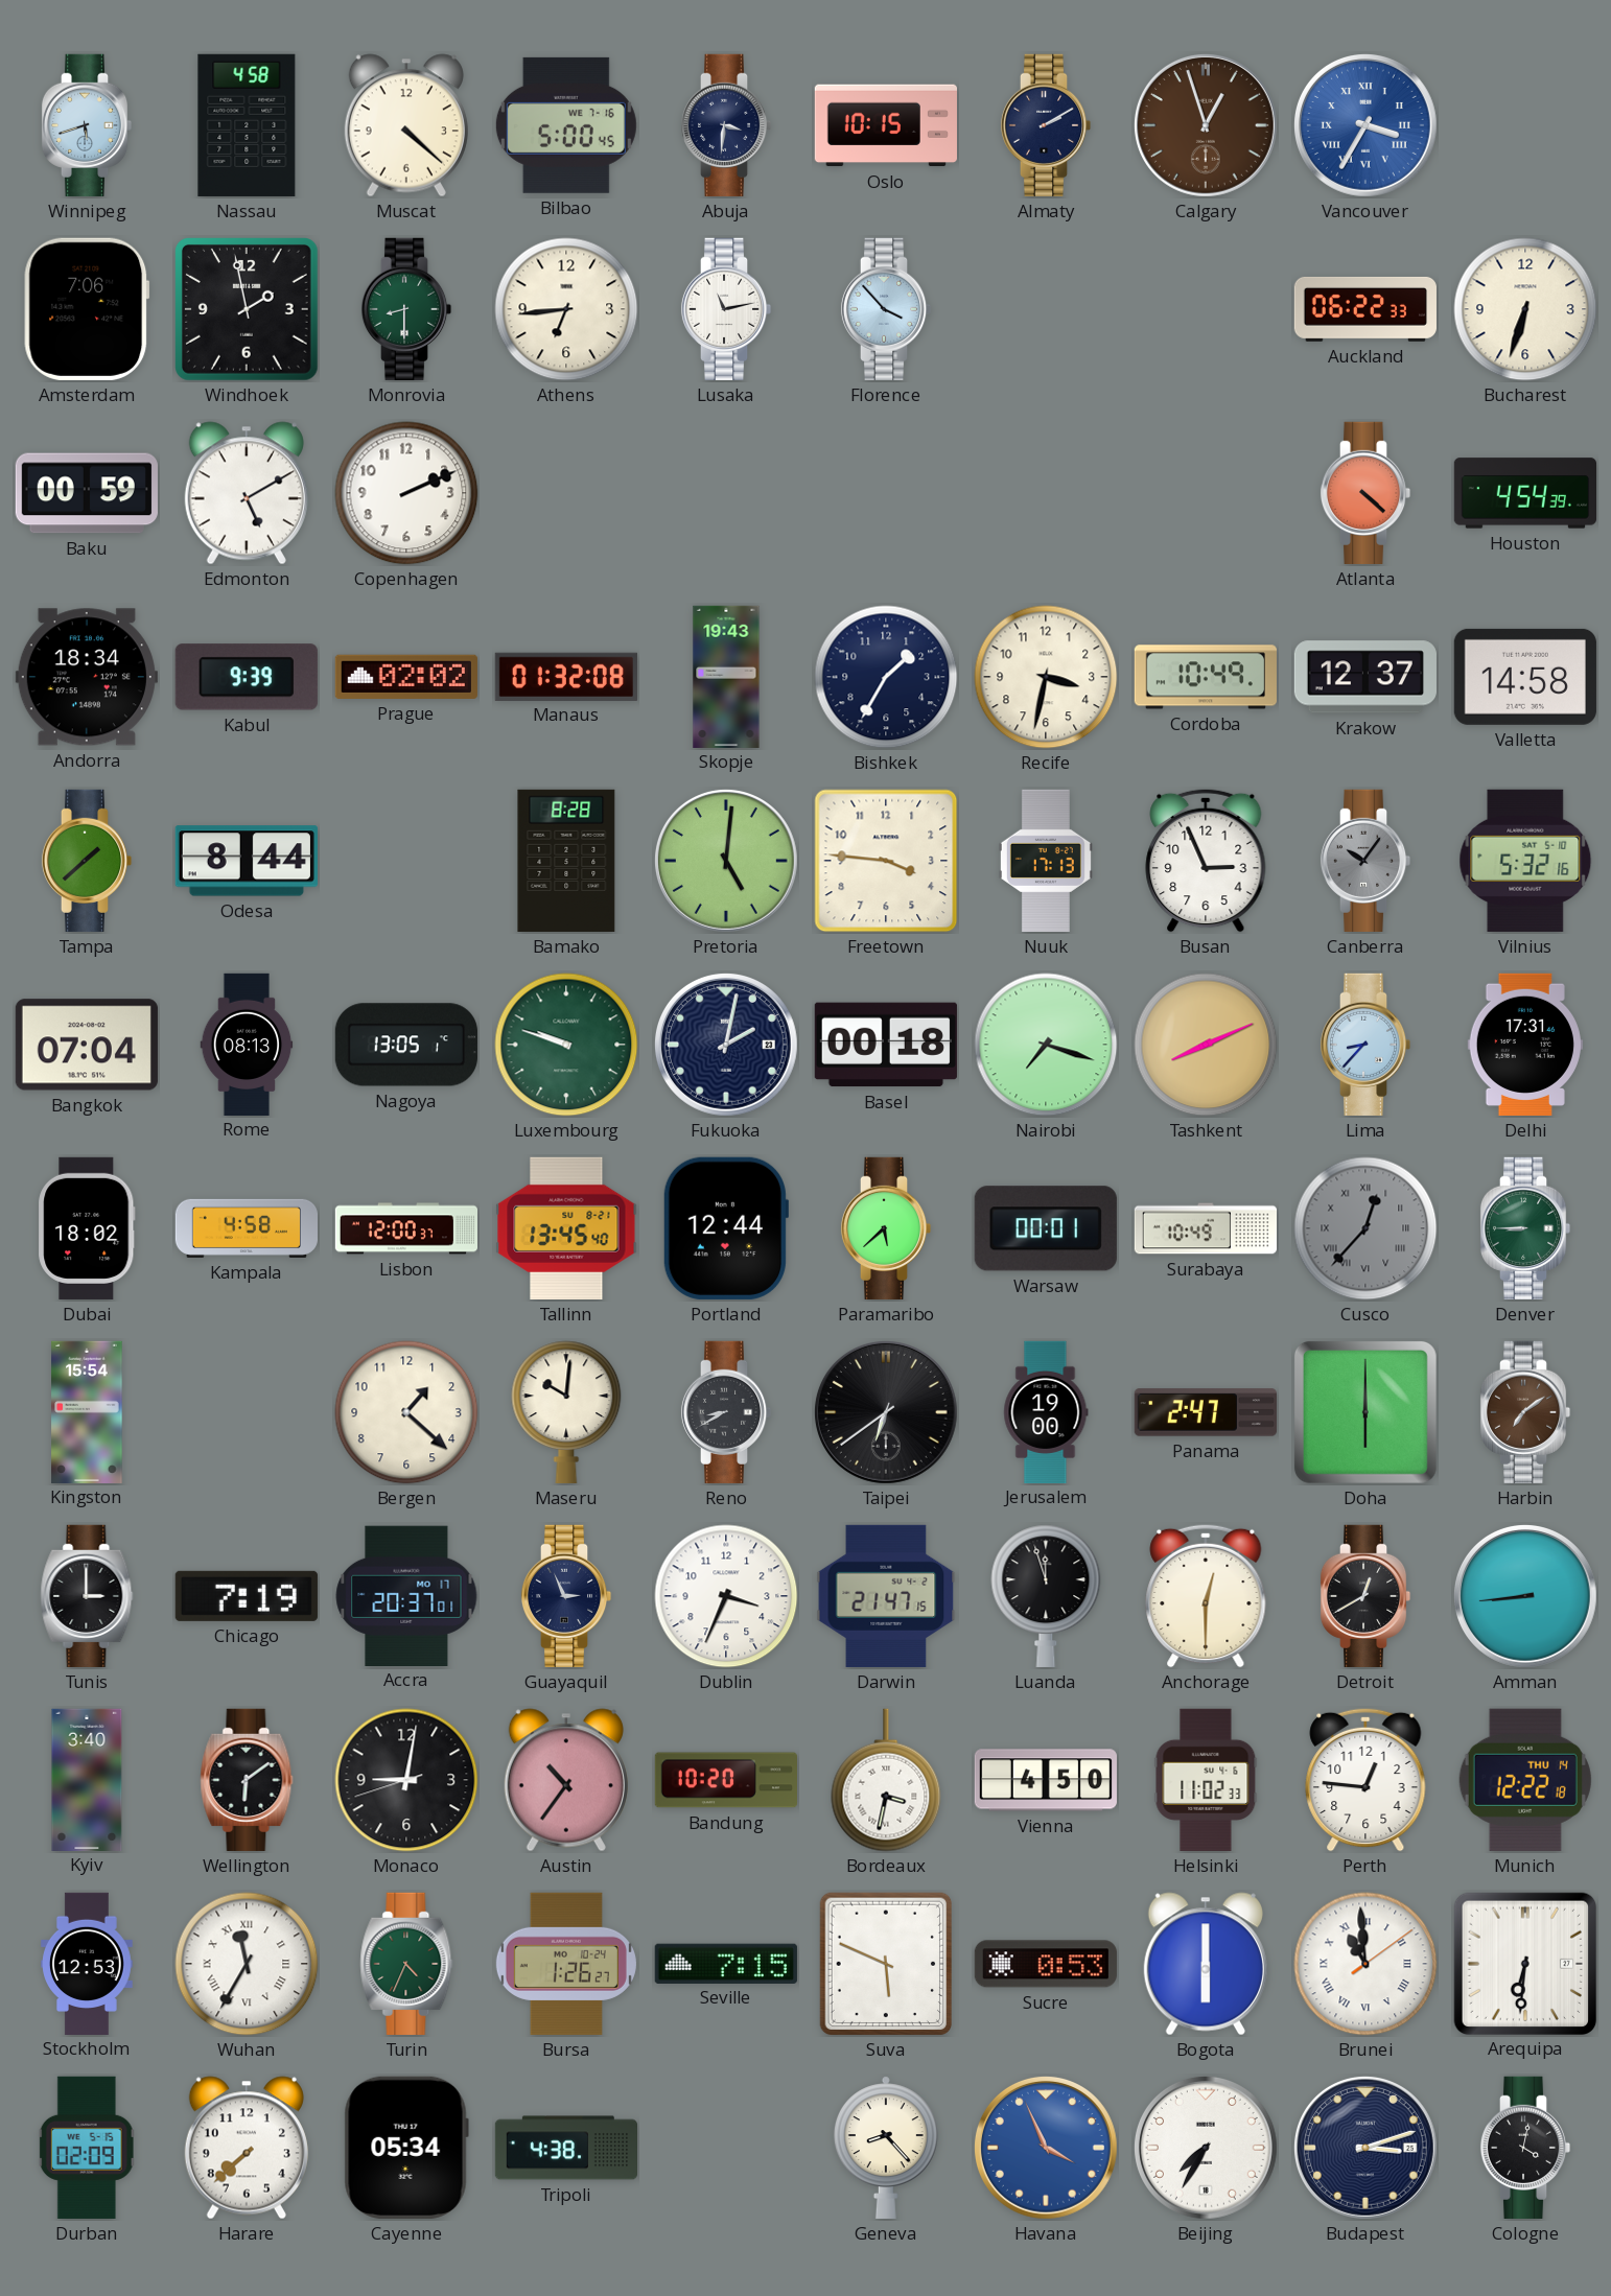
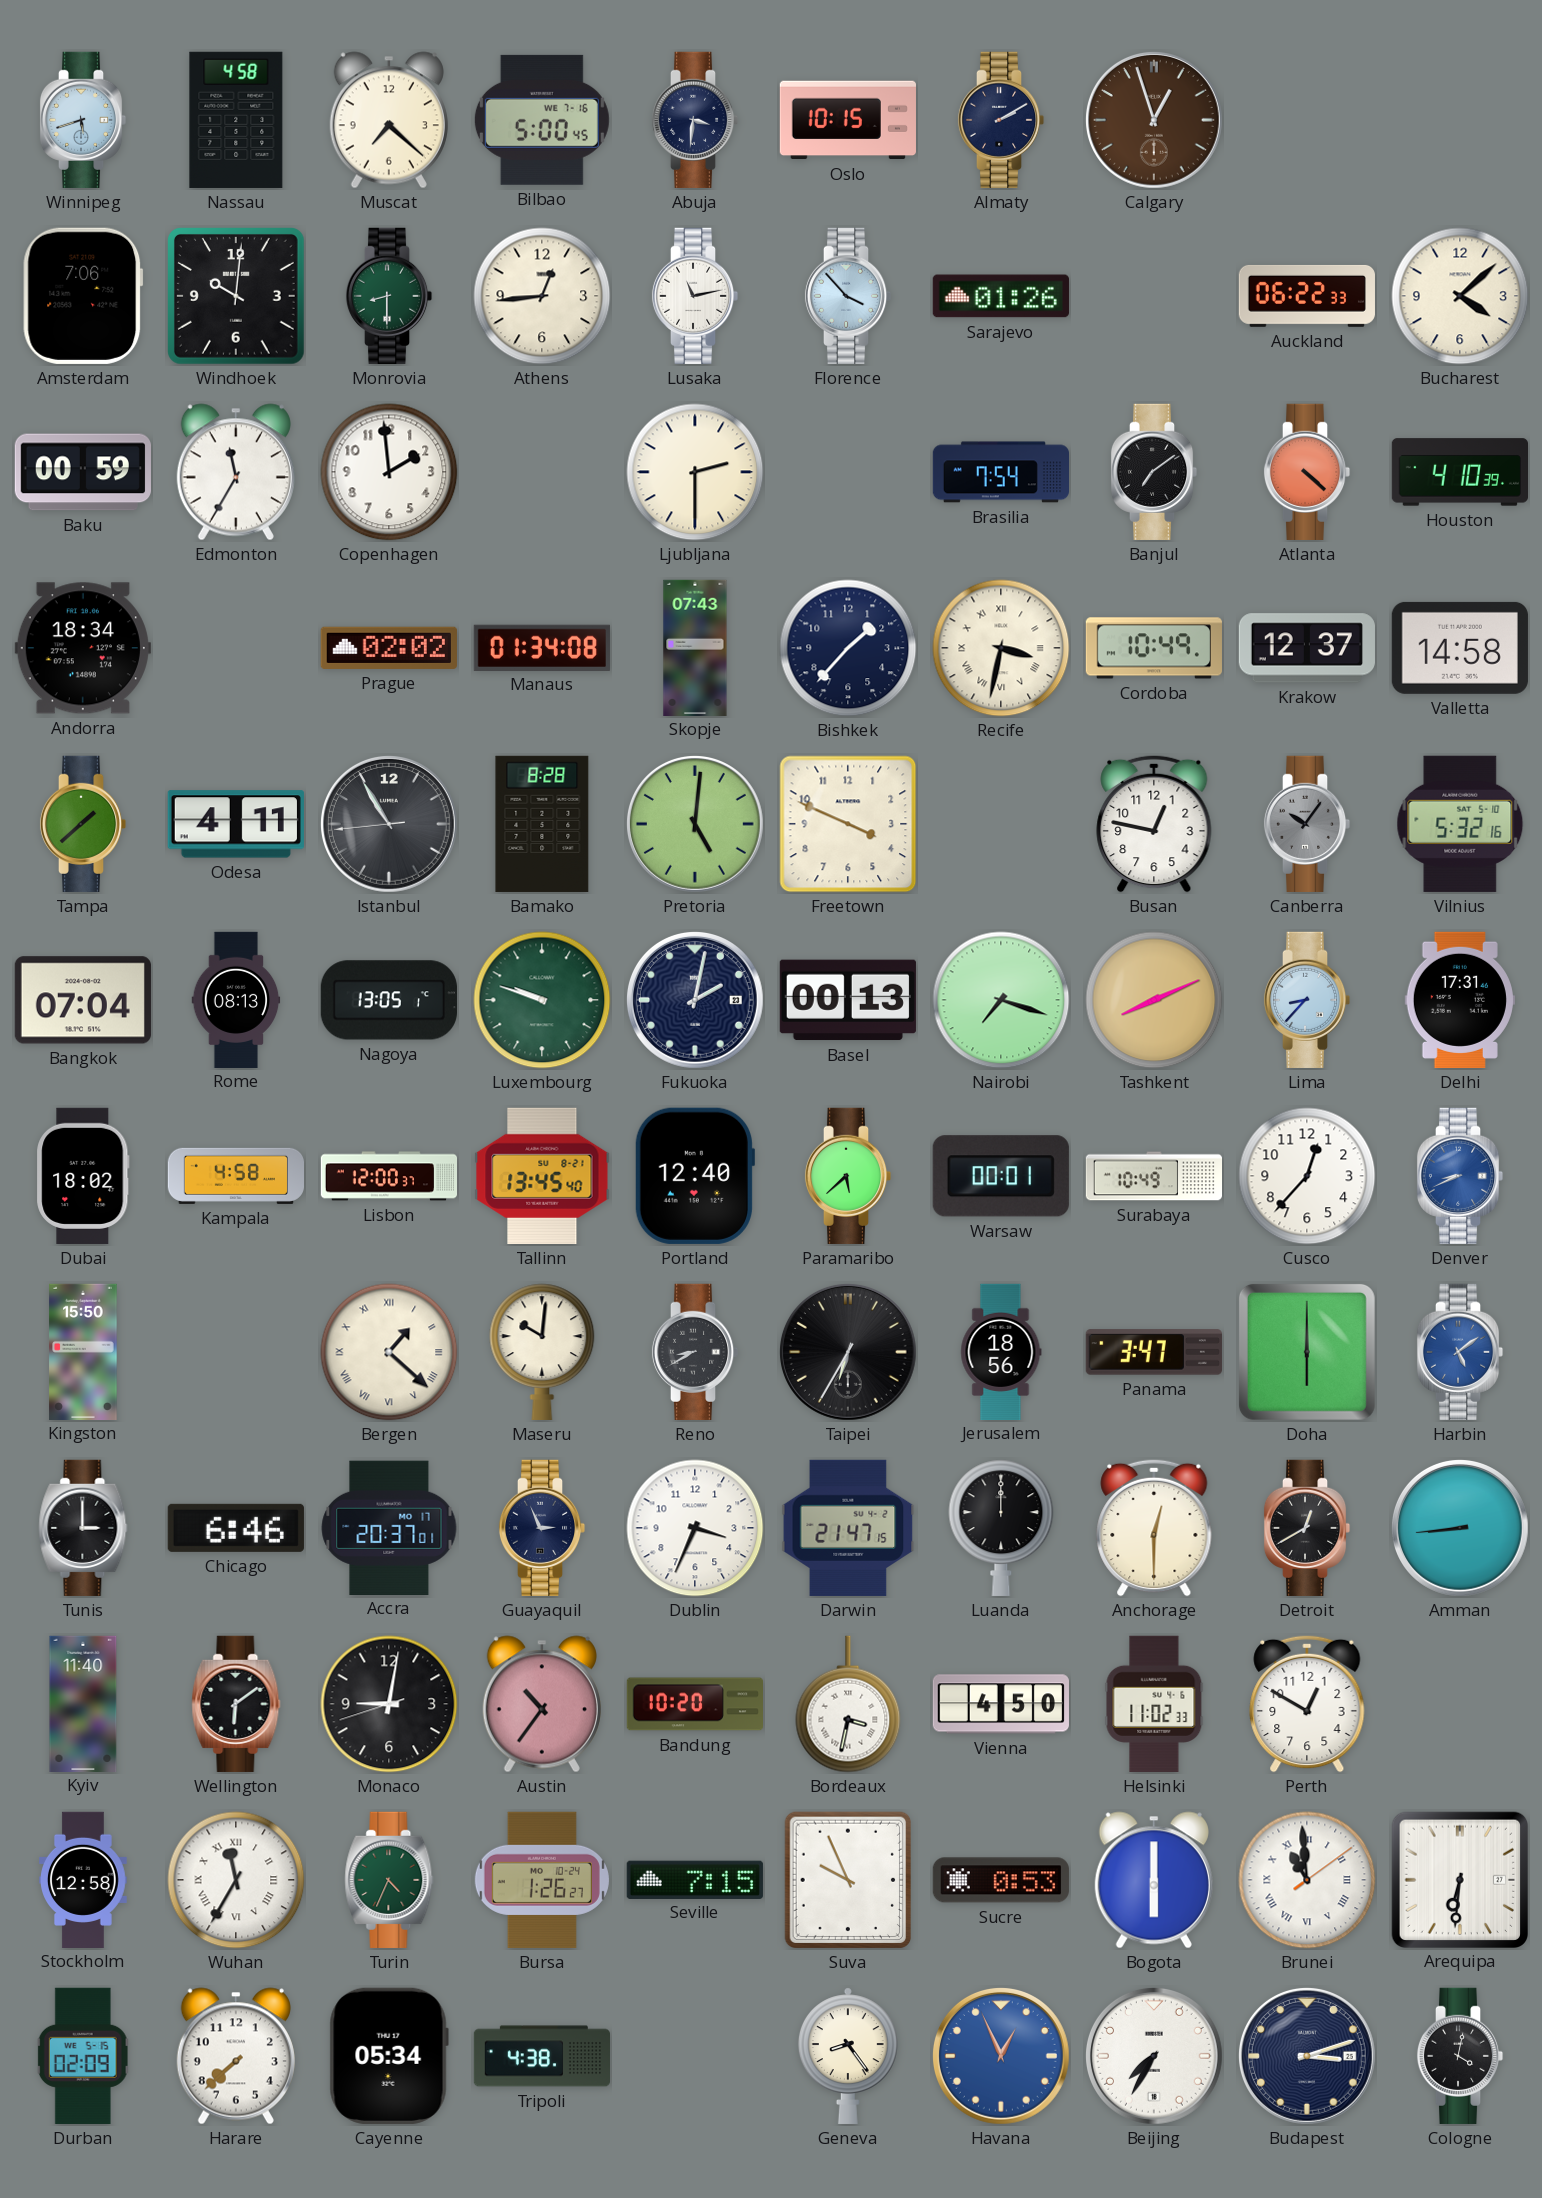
Muscat: 4:22 -> 7:22
Vancouver: 3:35 -> none
Windhoek: 1:58 -> 10:01
Athens: 6:44 -> 12:44
Sarajevo: none -> 01:26
Bucharest: 6:33 -> 4:08
Edmonton: 5:10 -> 11:35
Copenhagen: 2:11 -> 1:59
Ljubljana: none -> 2:30
Brasilia: none -> 7:54
Banjul: none -> 7:09
Houston: 4:54 -> 4:10
Kabul: 9:39 -> none
Manaus: 01:32 -> 01:34
Skopje: 19:43 -> 07:43
Bishkek: 1:35 -> 1:37
Recife numerals: Arabic -> Roman
Odesa: 8:44 -> 4:11
Istanbul: none -> 10:54
Freetown: 3:46 -> 3:49
Nuuk: 17:13 -> none
Busan: 2:56 -> 12:47
Basel: 00:18 -> 00:13
Portland: 12:44 -> 12:40
Cusco dial: grey -> white
Cusco numerals: Roman -> Arabic
Denver: 8:45 -> 8:41
Denver dial: green -> blue
Kingston: 15:54 -> 15:50
Bergen numerals: Arabic -> Roman
Taipei: 6:39 -> 6:35
Jerusalem: 19:00 -> 18:56
Panama: 2:47 -> 3:47
Harbin: 7:09 -> 5:09
Harbin dial: brown -> blue
Chicago: 7:19 -> 6:46
Luanda: 11:57 -> 12:00
Kyiv: 3:40 -> 11:40
Perth: 12:46 -> 12:50
Munich: 12:22 -> none
Stockholm: 12:53 -> 12:58
Suva: 5:49 -> 9:56
Geneva: 8:23 -> 8:24
Havana: 3:56 -> 12:56
